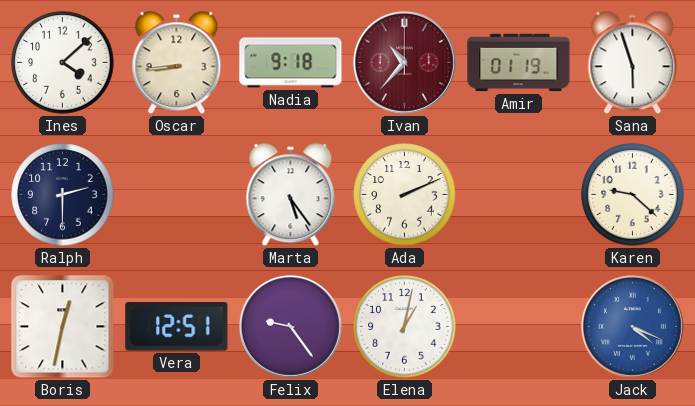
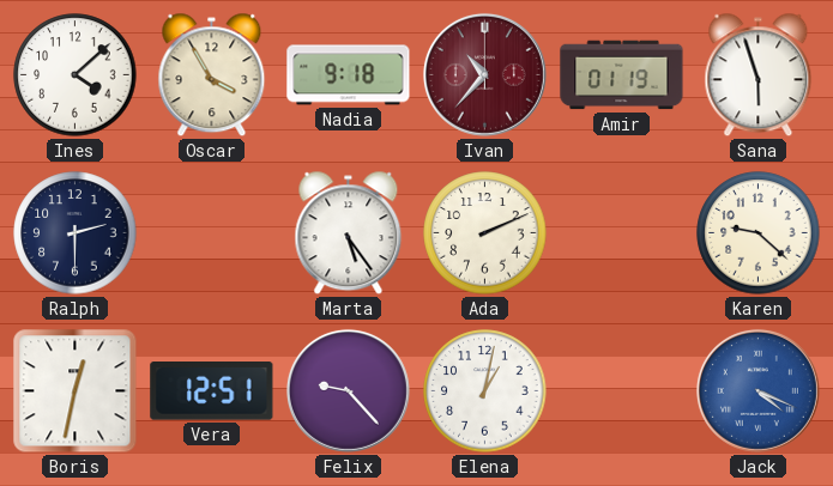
Oscar: 8:44 -> 3:55
Felix: 9:24 -> 9:23
